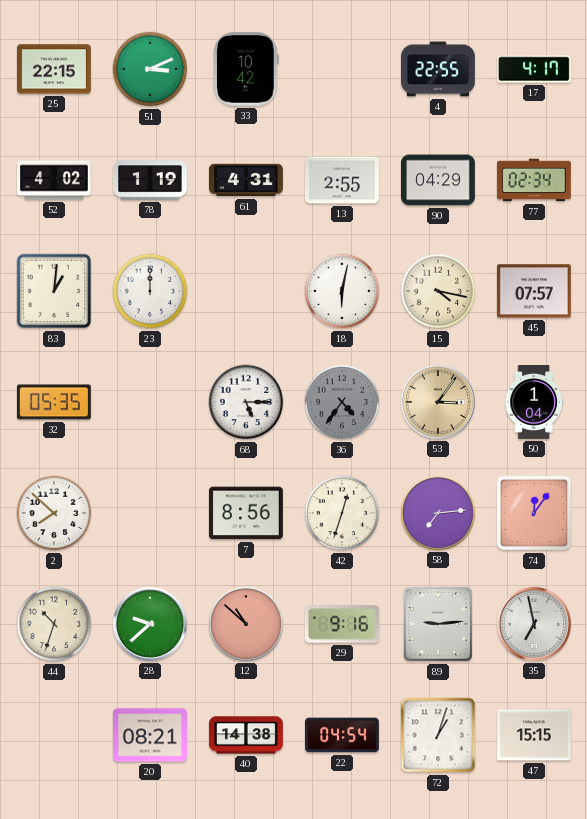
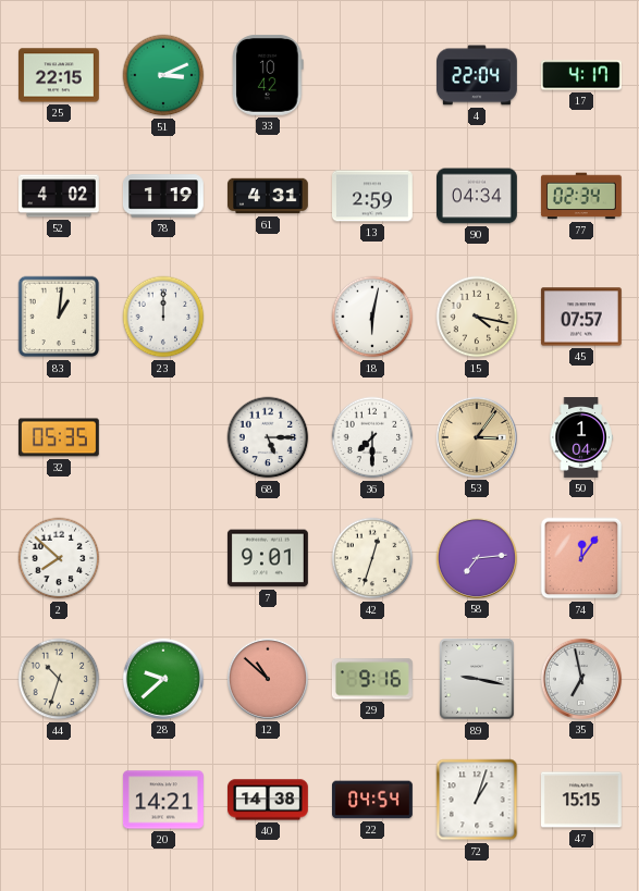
4: 22:55 -> 22:04
13: 2:55 -> 2:59
90: 04:29 -> 04:34
36: 4:36 -> 7:30
36 dial: grey -> white
7: 8:56 -> 9:01
89: 9:14 -> 9:17
20: 08:21 -> 14:21
